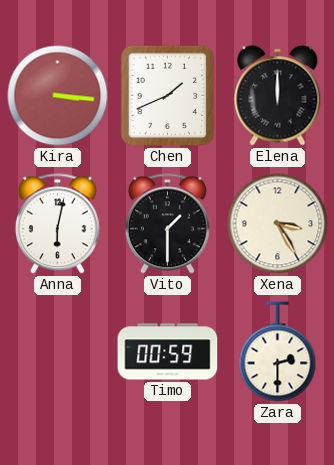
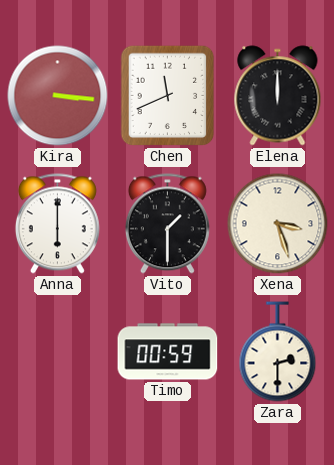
Chen: 1:41 -> 11:41
Anna: 6:02 -> 6:00
Xena: 3:25 -> 3:27
